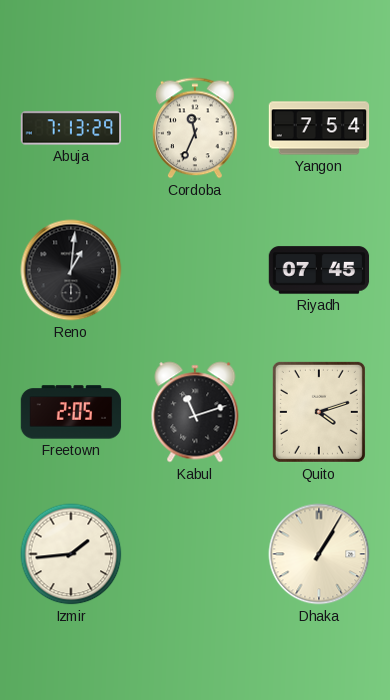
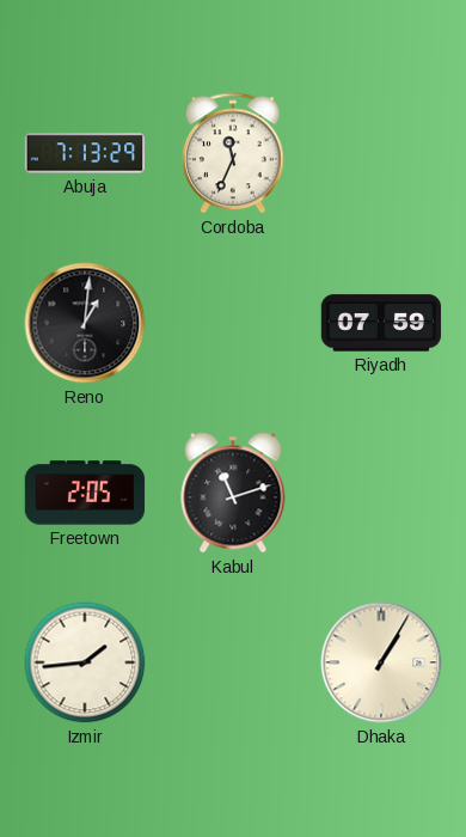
Yangon: 7:54 -> none
Riyadh: 07:45 -> 07:59
Quito: 4:12 -> none
